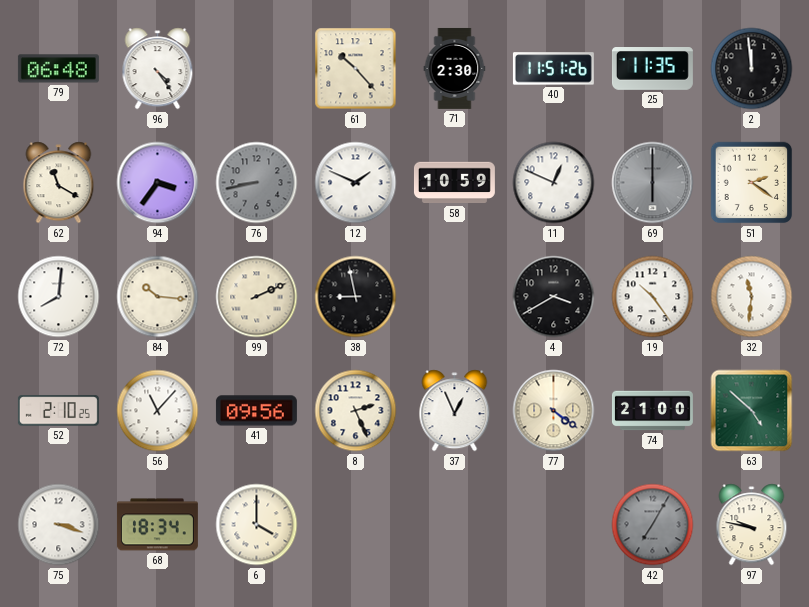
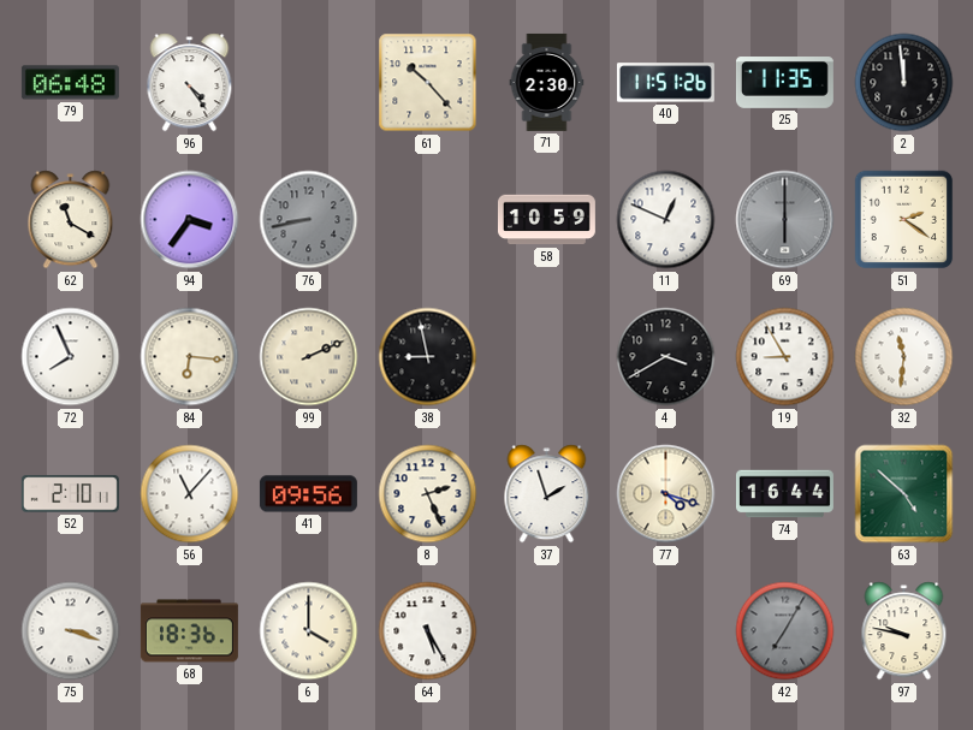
12: 1:49 -> none
72: 8:01 -> 7:56
84: 10:16 -> 6:16
19: 10:24 -> 8:55
52: 2:10:25 -> 2:10:11
37: 12:56 -> 1:57
77: 4:21 -> 4:18
74: 21:00 -> 16:44
68: 18:34 -> 18:36
64: none -> 5:25
